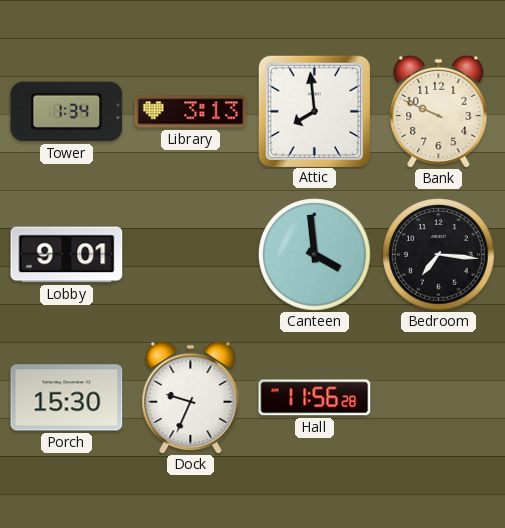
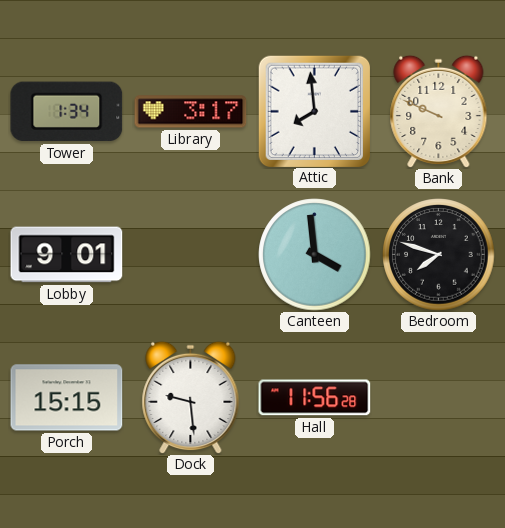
Library: 3:13 -> 3:17
Bedroom: 7:16 -> 7:48
Porch: 15:30 -> 15:15
Dock: 9:34 -> 9:29
